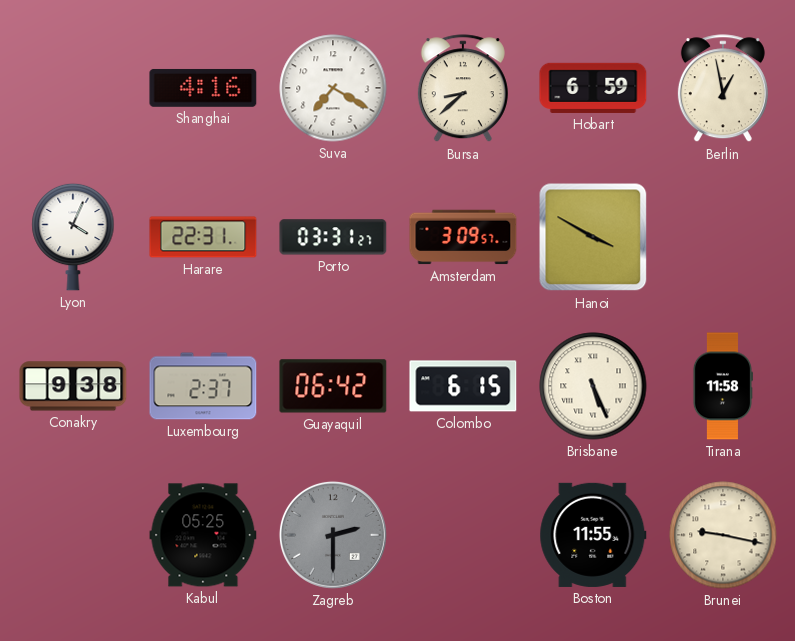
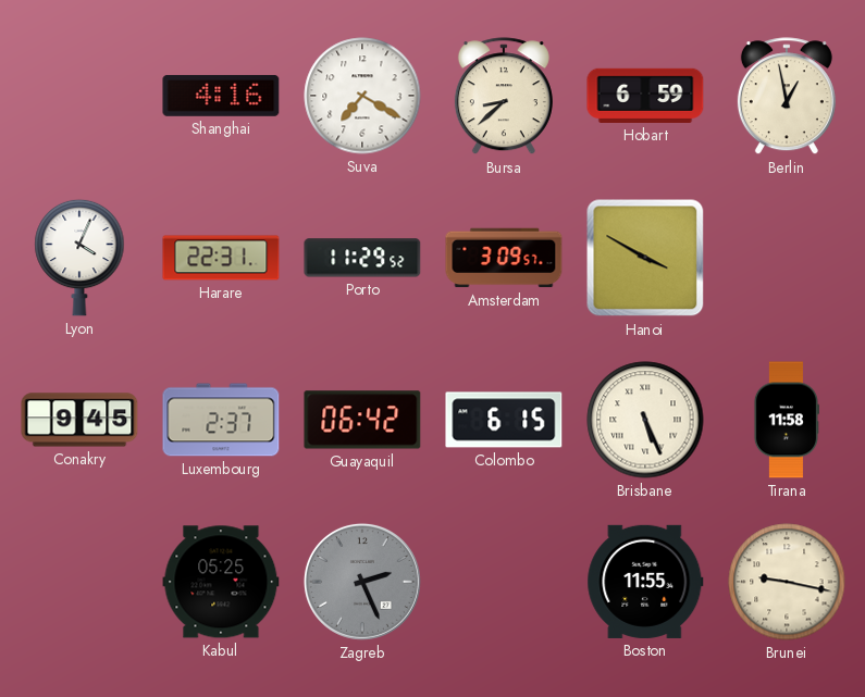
Porto: 03:31 -> 11:29
Conakry: 9:38 -> 9:45
Zagreb: 2:30 -> 2:26
